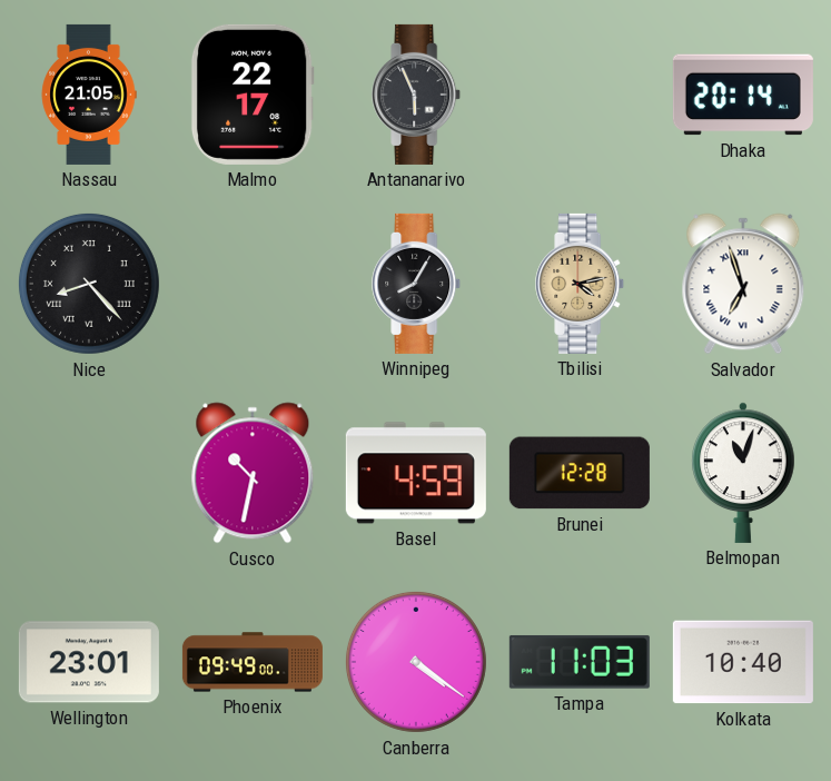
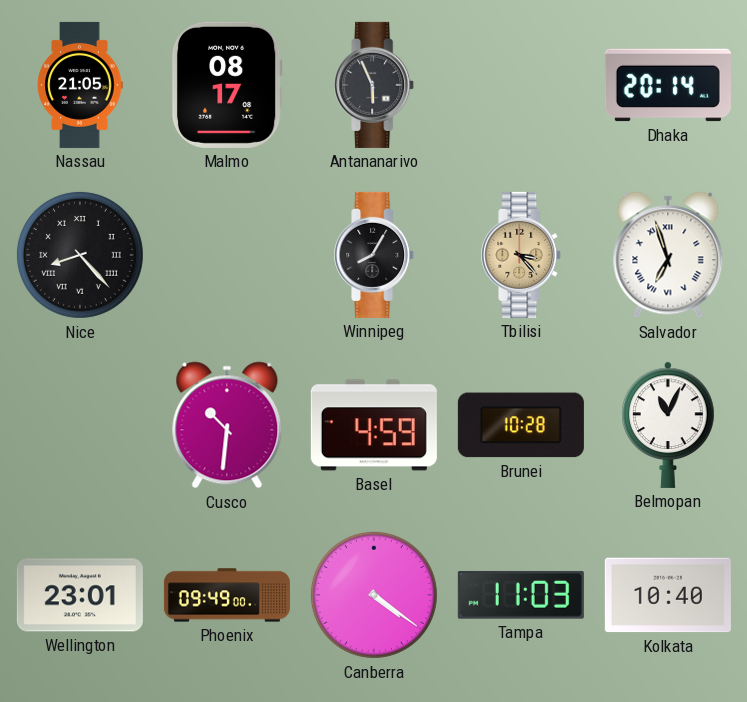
Malmo: 22:17 -> 08:17
Tbilisi: 4:13 -> 3:23
Cusco: 10:32 -> 10:31
Brunei: 12:28 -> 10:28
Belmopan: 11:03 -> 11:04
